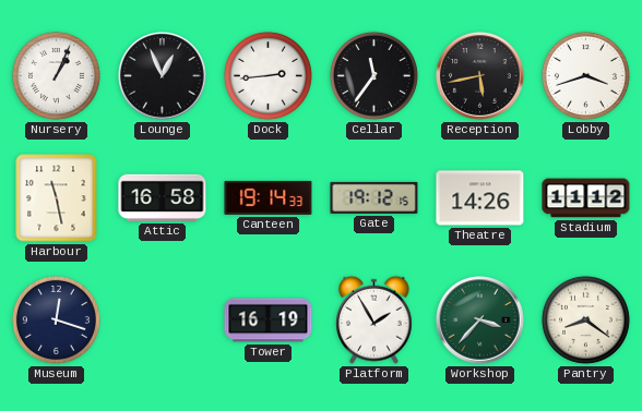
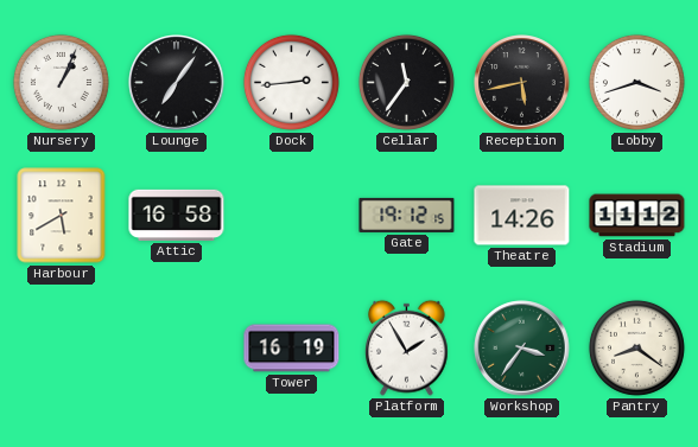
Lounge: 12:56 -> 7:06
Harbour: 11:28 -> 5:40
Canteen: 19:14 -> none
Museum: 12:18 -> none
Workshop: 3:37 -> 3:36
